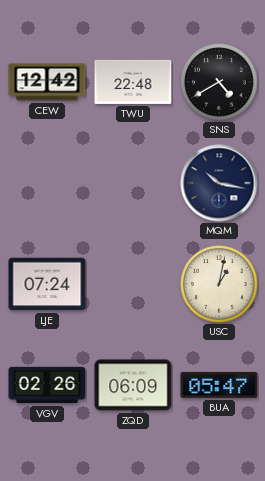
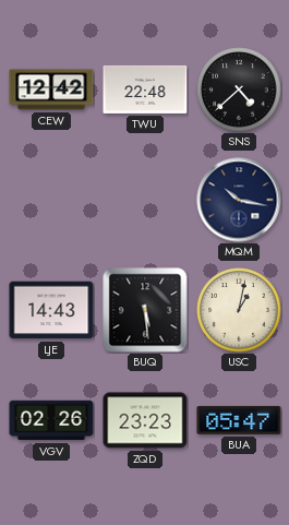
SNS: 4:40 -> 4:38
LJE: 07:24 -> 14:43
BUQ: none -> 5:29
ZQD: 06:09 -> 23:23
